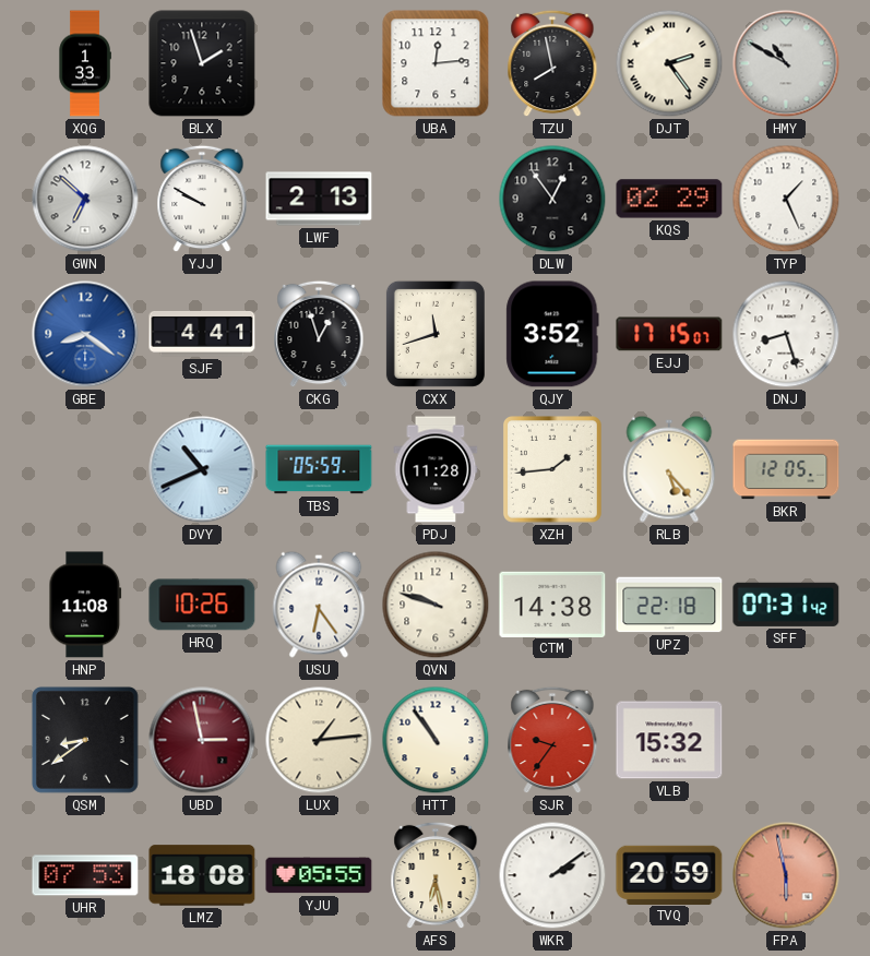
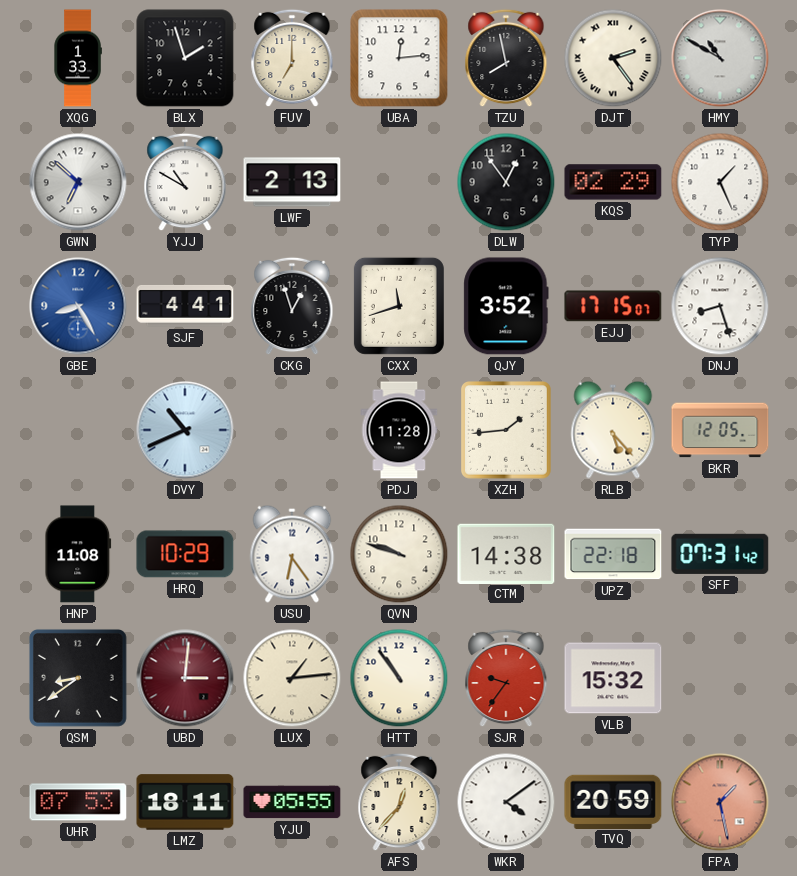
FUV: none -> 7:00
YJJ: 9:50 -> 10:50
GBE: 8:21 -> 8:25
TBS: 05:59 -> none
HRQ: 10:26 -> 10:29
UBD: 2:58 -> 3:01
LMZ: 18:08 -> 18:11
AFS: 6:28 -> 12:37
WKR: 2:09 -> 4:09
FPA: 5:58 -> 1:28
